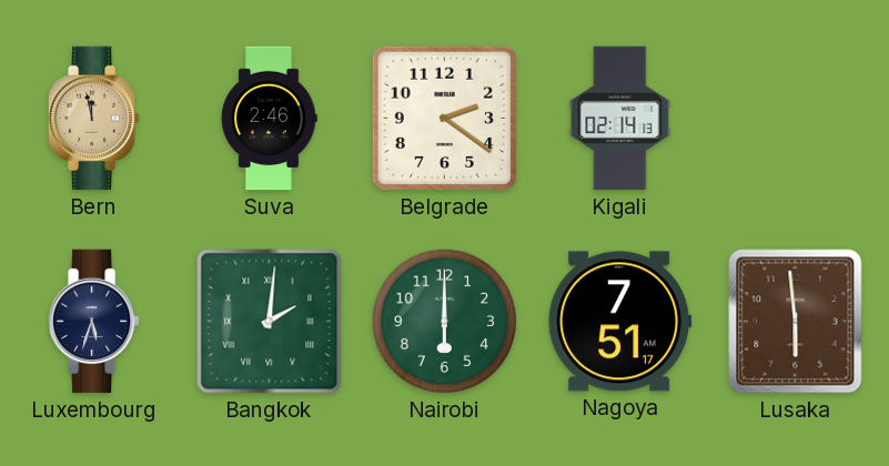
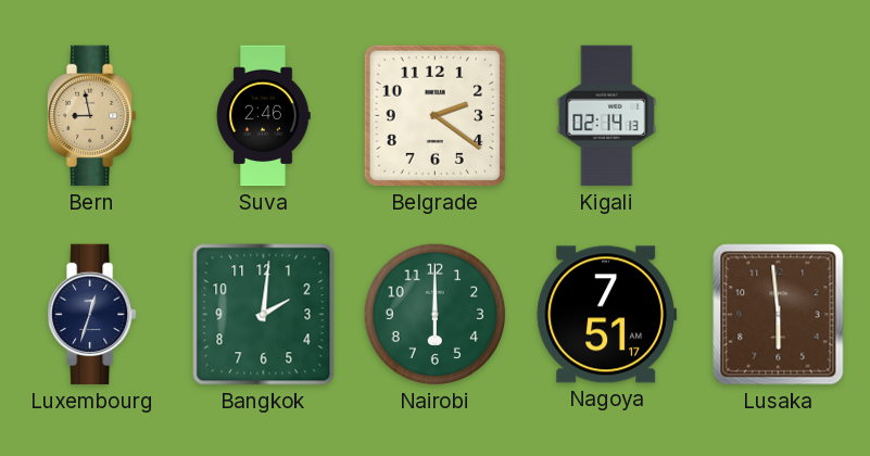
Bern: 11:58 -> 8:58
Luxembourg: 5:33 -> 12:33
Bangkok numerals: Roman -> Arabic
